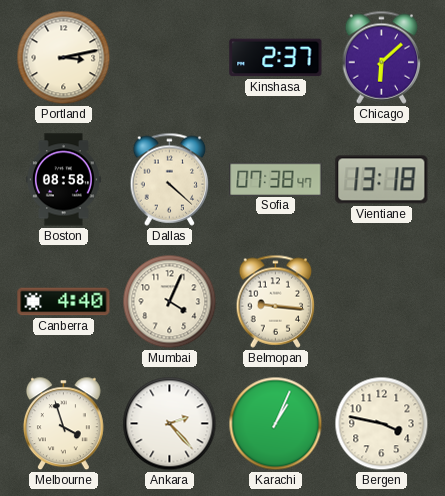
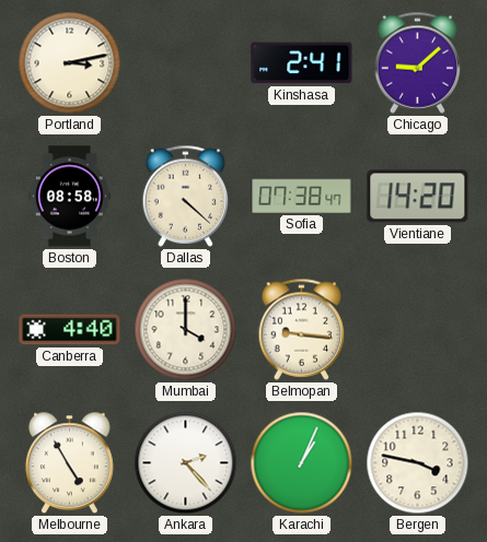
Kinshasa: 2:37 -> 2:41
Chicago: 6:08 -> 9:08
Vientiane: 13:18 -> 14:20
Mumbai: 4:04 -> 4:00
Melbourne: 3:57 -> 4:55
